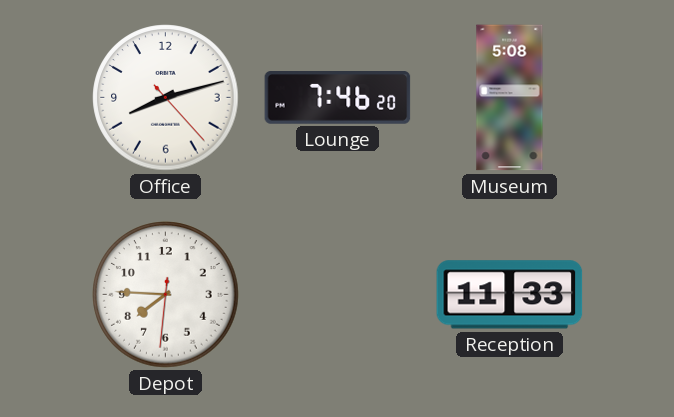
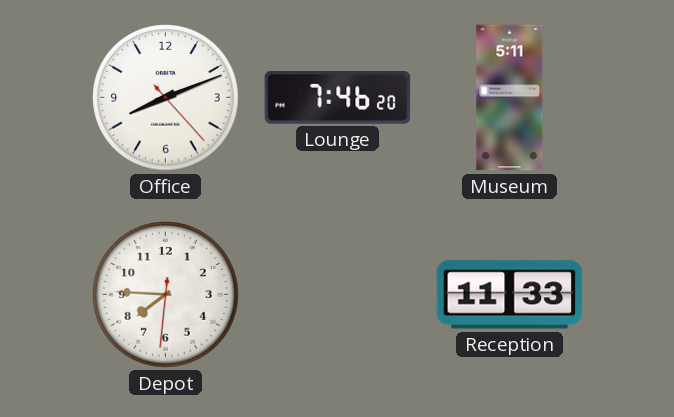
Office: 8:12 -> 8:11
Museum: 5:08 -> 5:11
